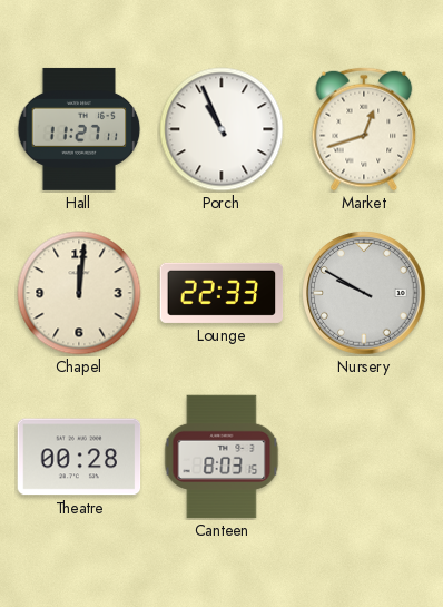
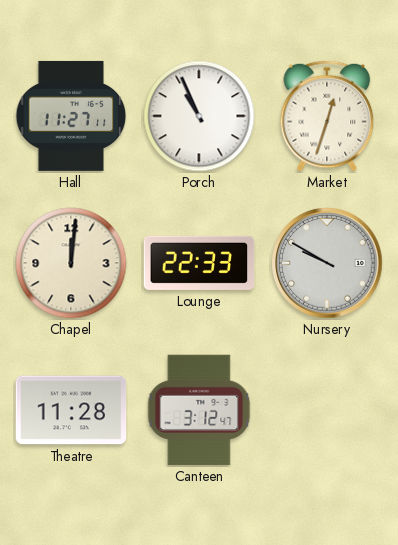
Market: 12:42 -> 12:33
Theatre: 00:28 -> 11:28
Canteen: 8:03 -> 3:12
